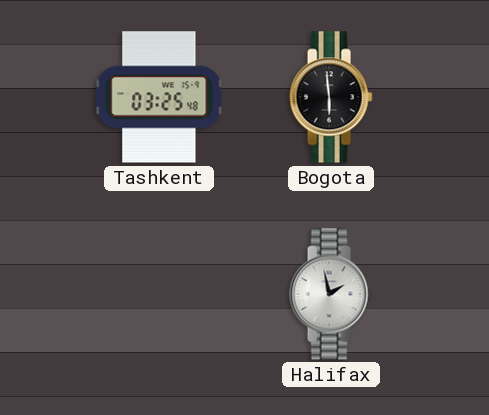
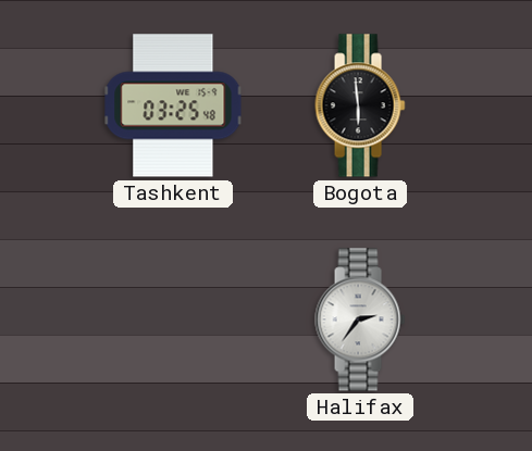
Halifax: 1:58 -> 2:36
